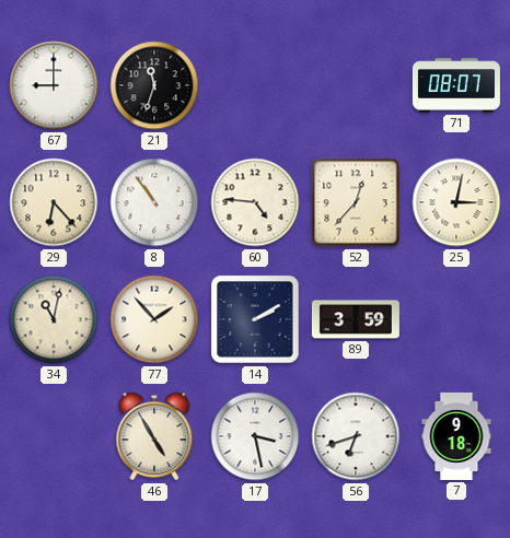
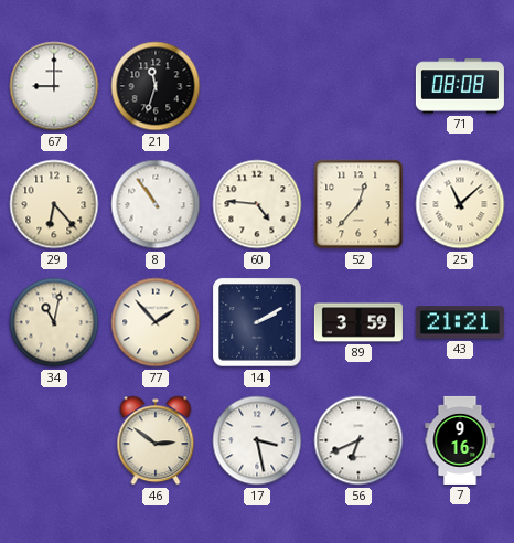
71: 08:07 -> 08:08
25: 3:02 -> 11:08
43: none -> 21:21
46: 4:55 -> 2:51
56: 6:42 -> 6:41
7: 9:18 -> 9:16
